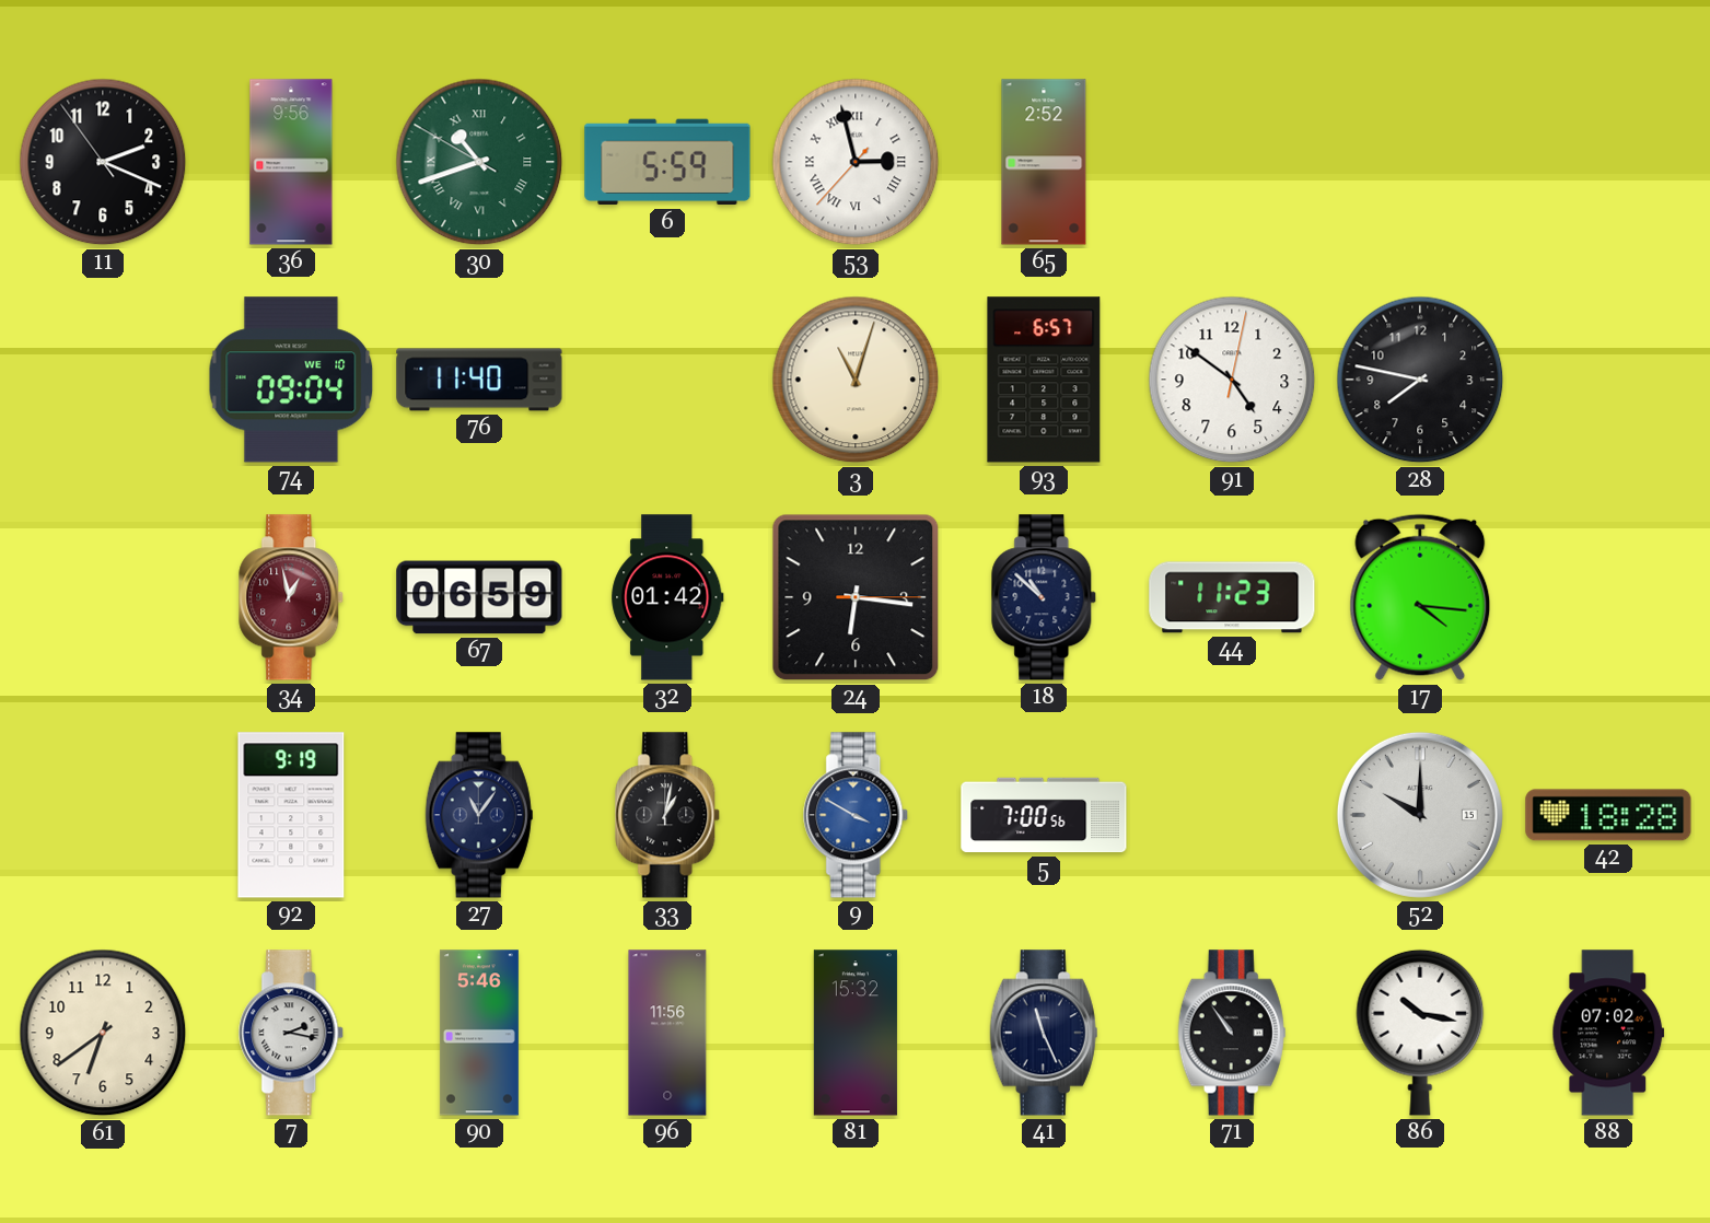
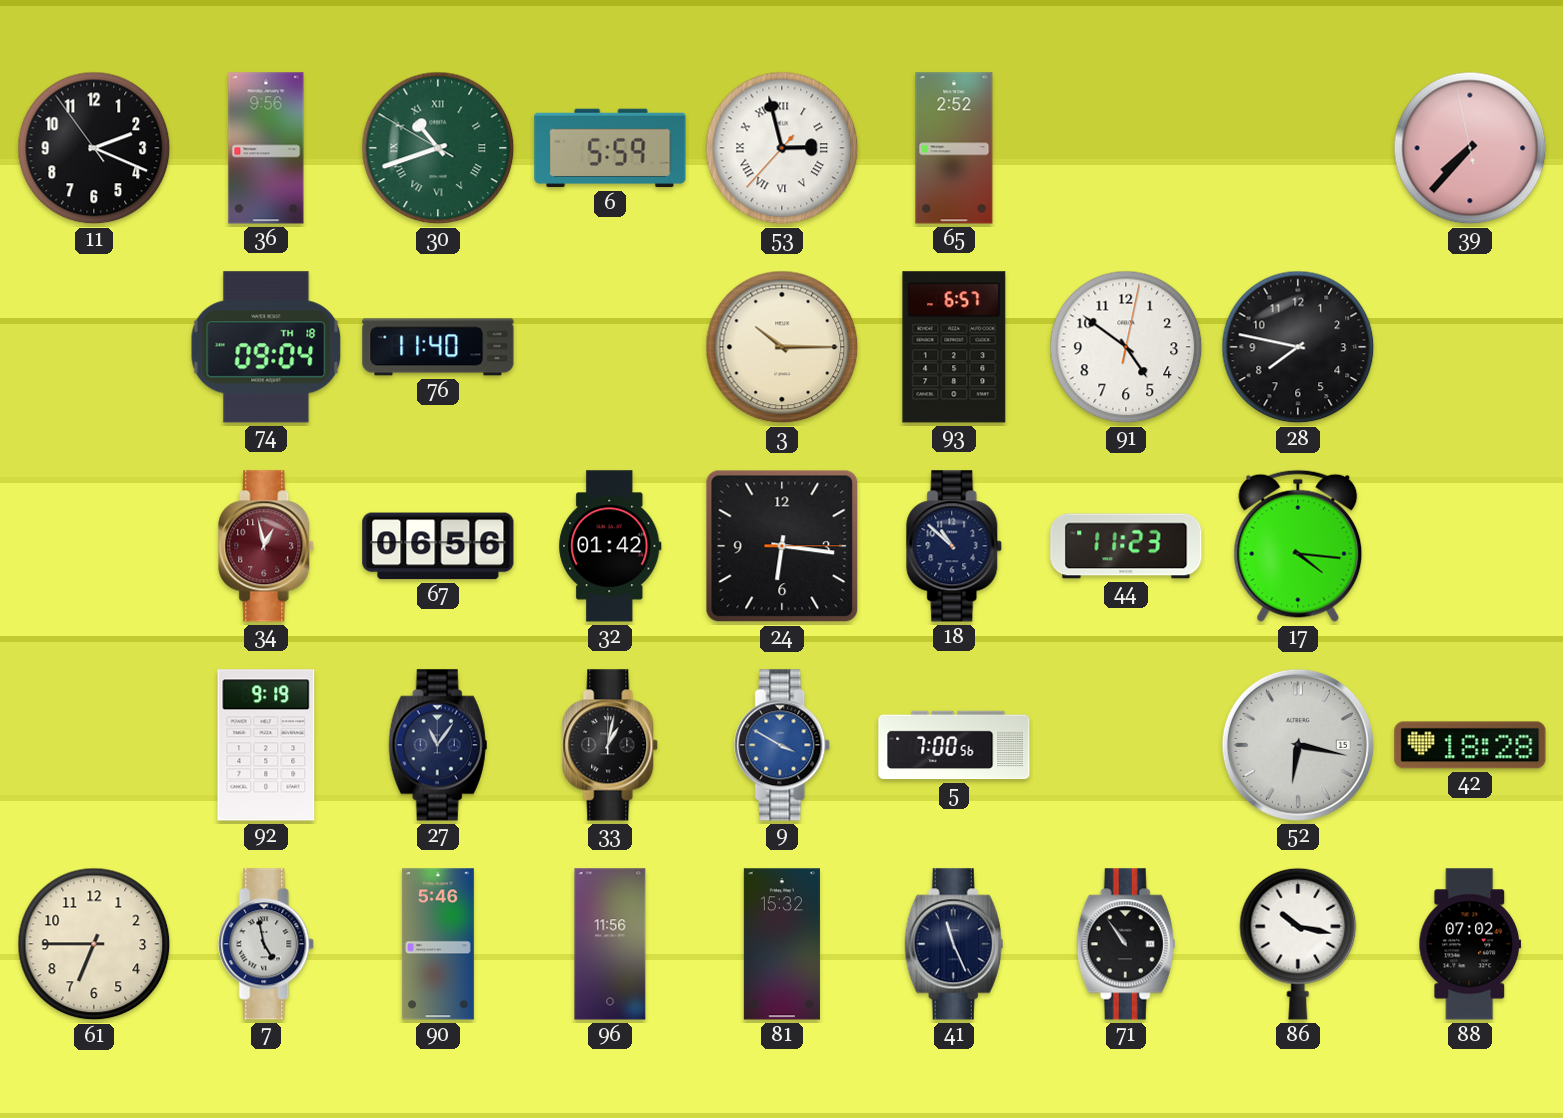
39: none -> 7:36
74 date: WE 10 -> TH 18
3: 11:03 -> 10:15
67: 06:59 -> 06:56
52: 10:00 -> 6:17
61: 6:39 -> 6:45
7: 2:17 -> 4:58
